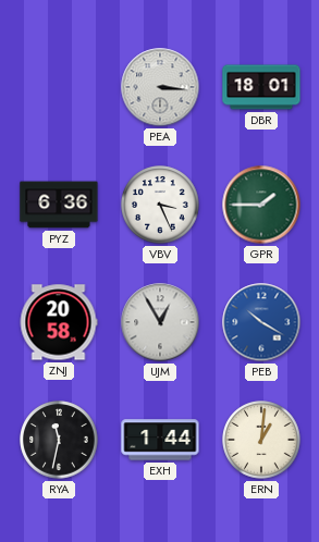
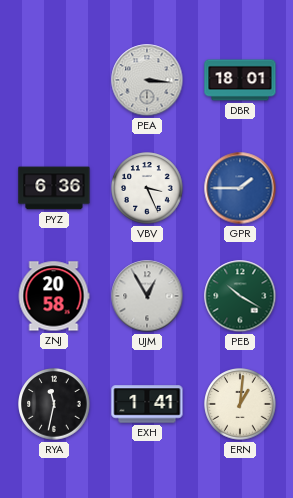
GPR dial: green -> blue
PEB dial: blue -> green
EXH: 1:44 -> 1:41
